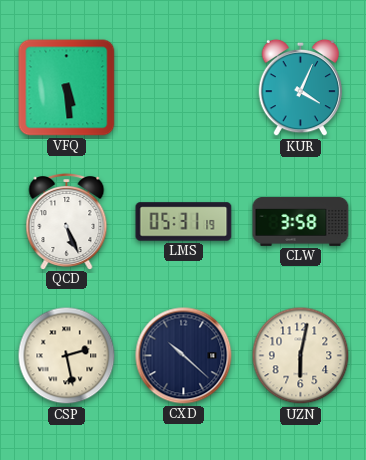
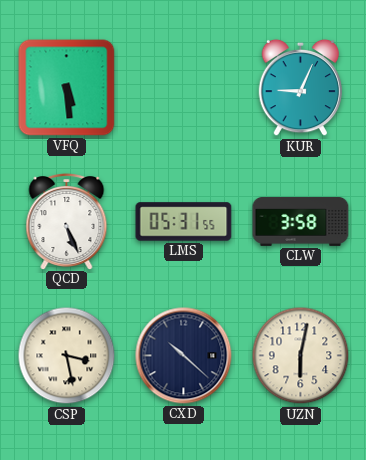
KUR: 4:04 -> 9:04
LMS: 05:31:19 -> 05:31:55
CSP: 2:28 -> 3:28
